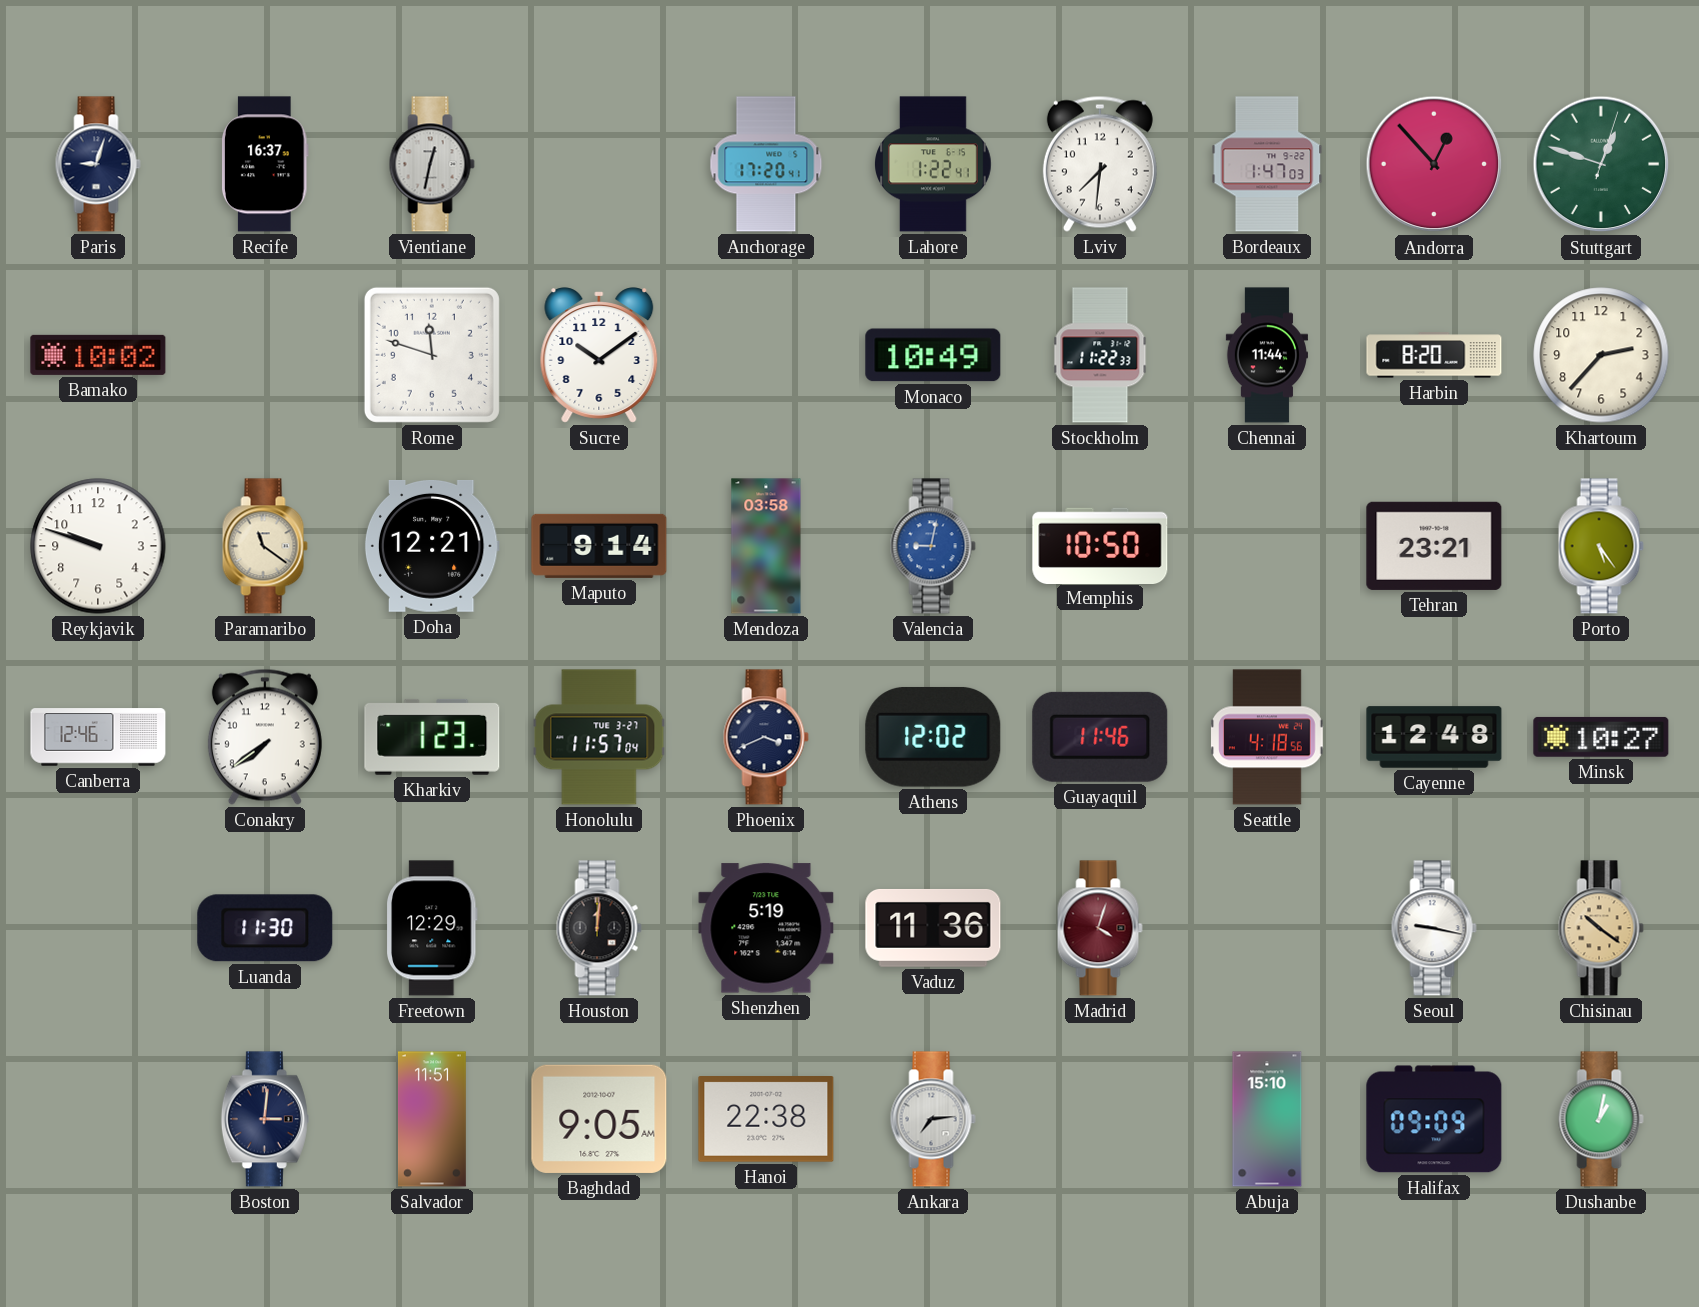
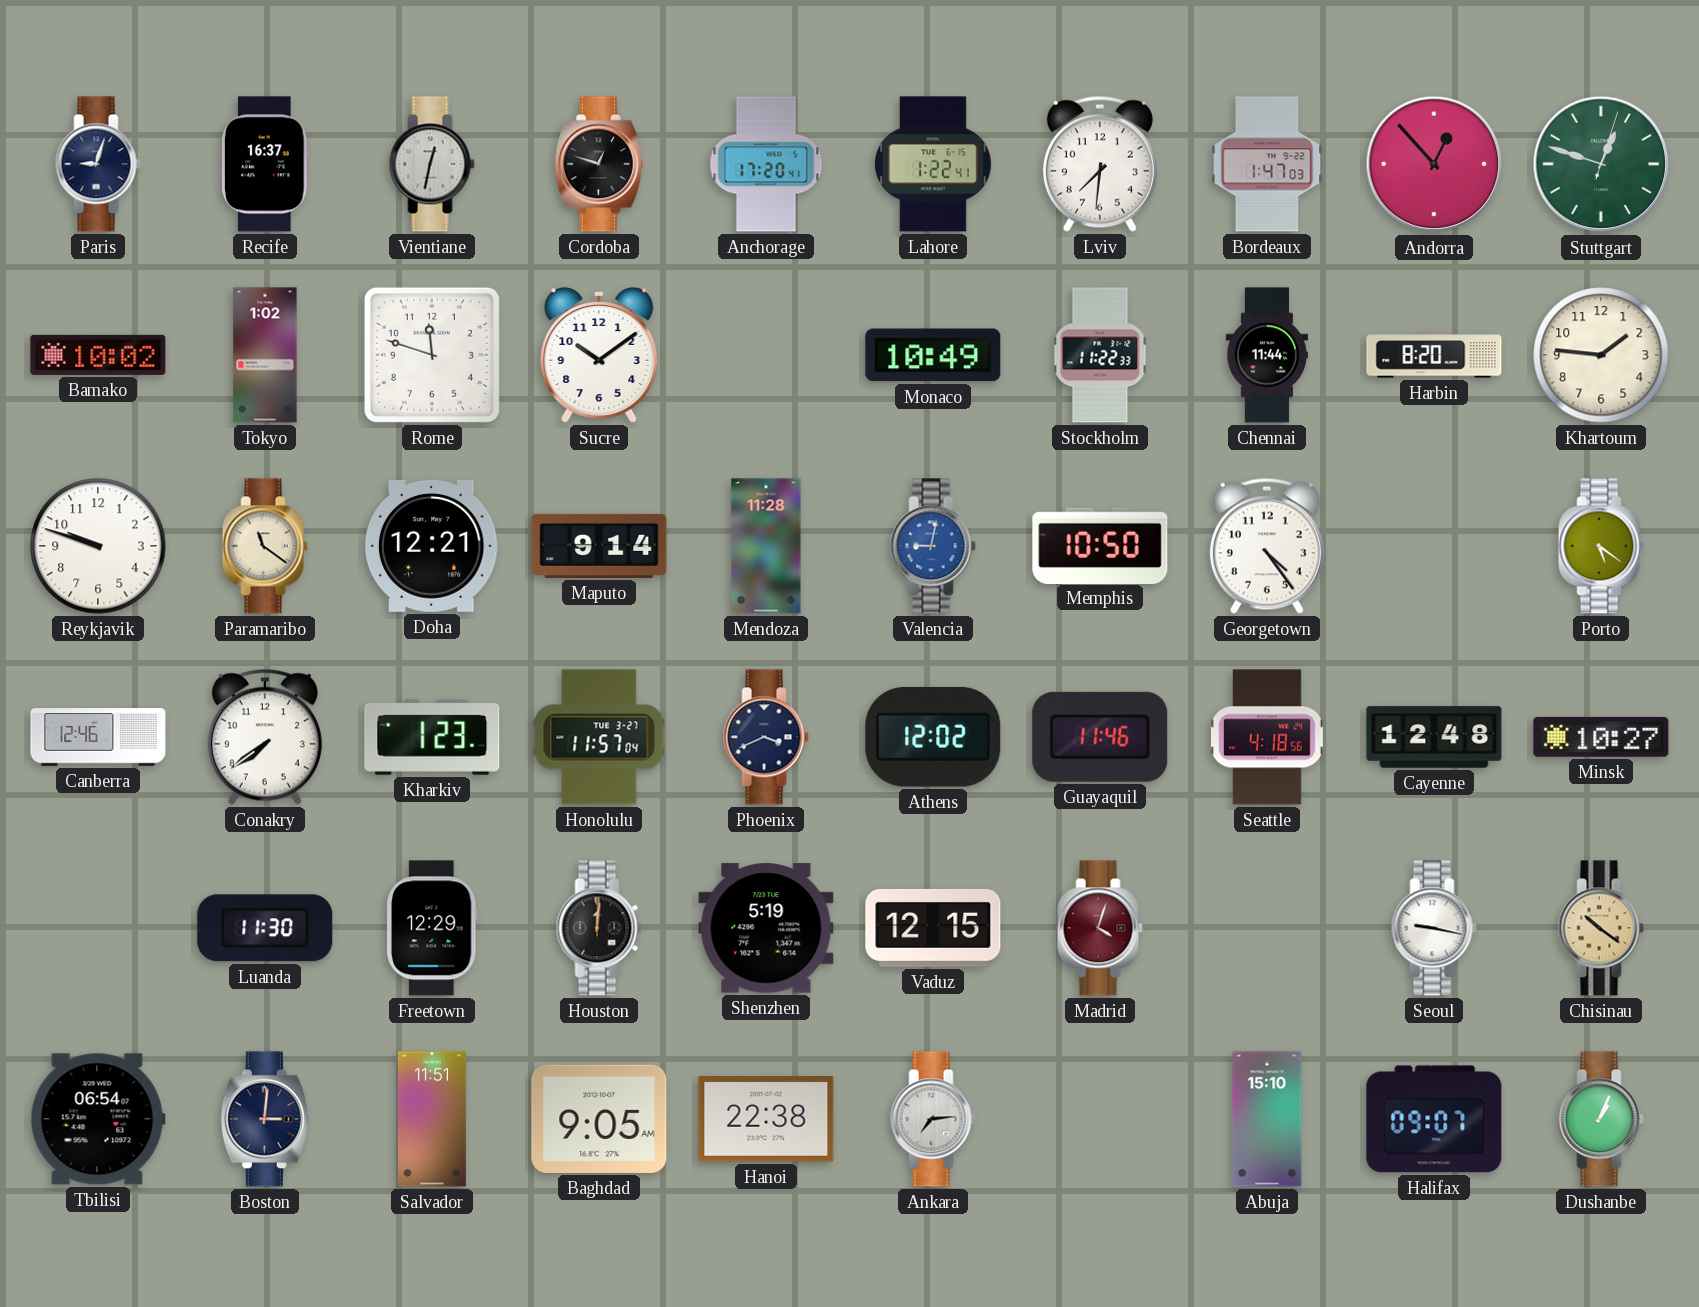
Cordoba: none -> 12:48
Tokyo: none -> 1:02
Khartoum: 2:37 -> 1:46
Mendoza: 03:58 -> 11:28
Georgetown: none -> 4:24
Tehran: 23:21 -> none
Porto: 5:24 -> 5:21
Vaduz: 11:36 -> 12:15
Tbilisi: none -> 06:54
Halifax: 09:09 -> 09:07
Dushanbe: 1:02 -> 1:04
